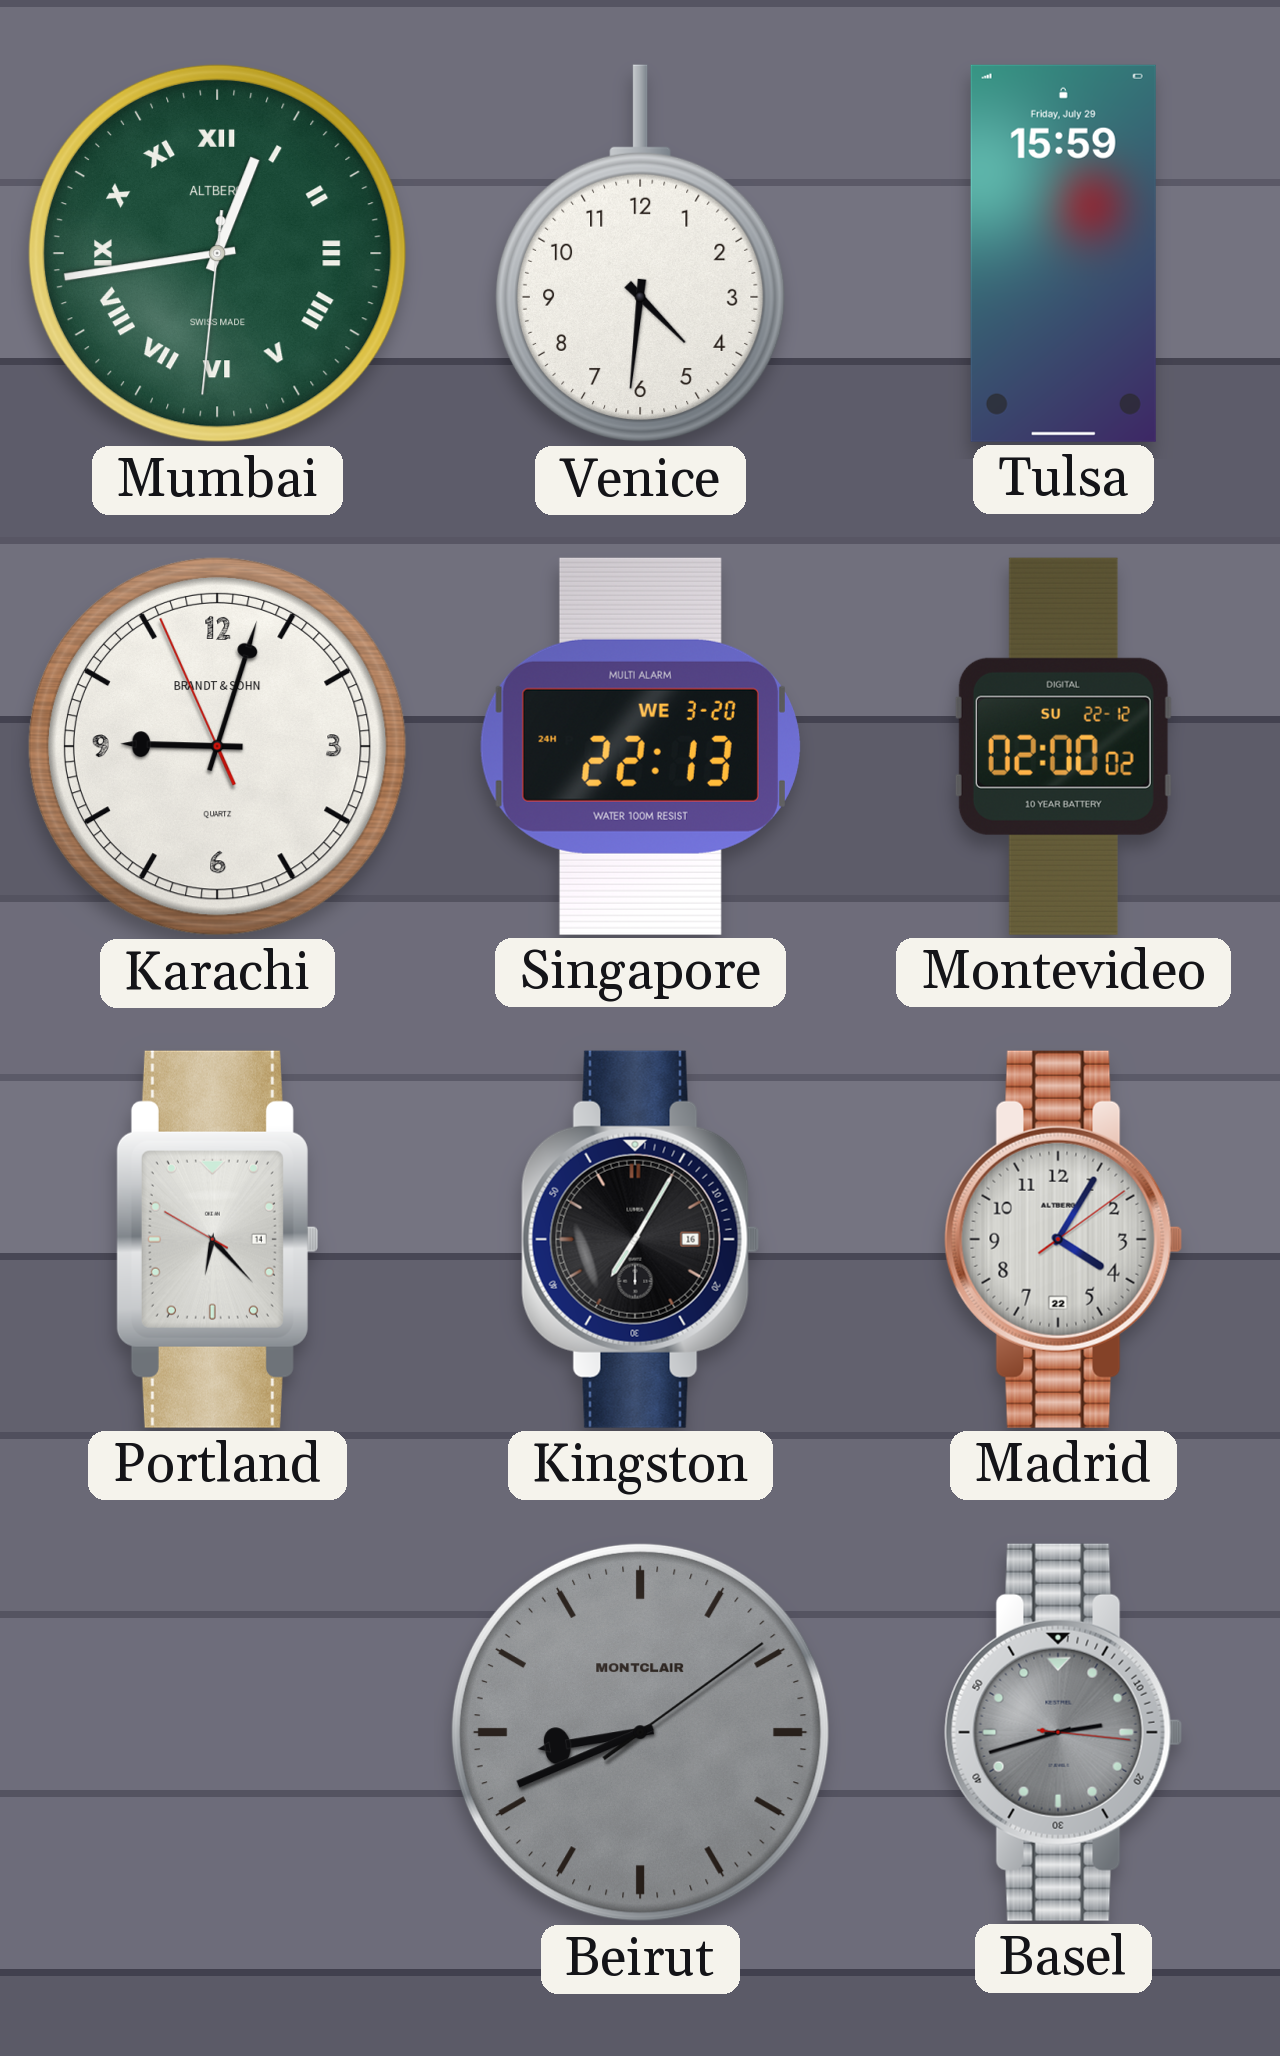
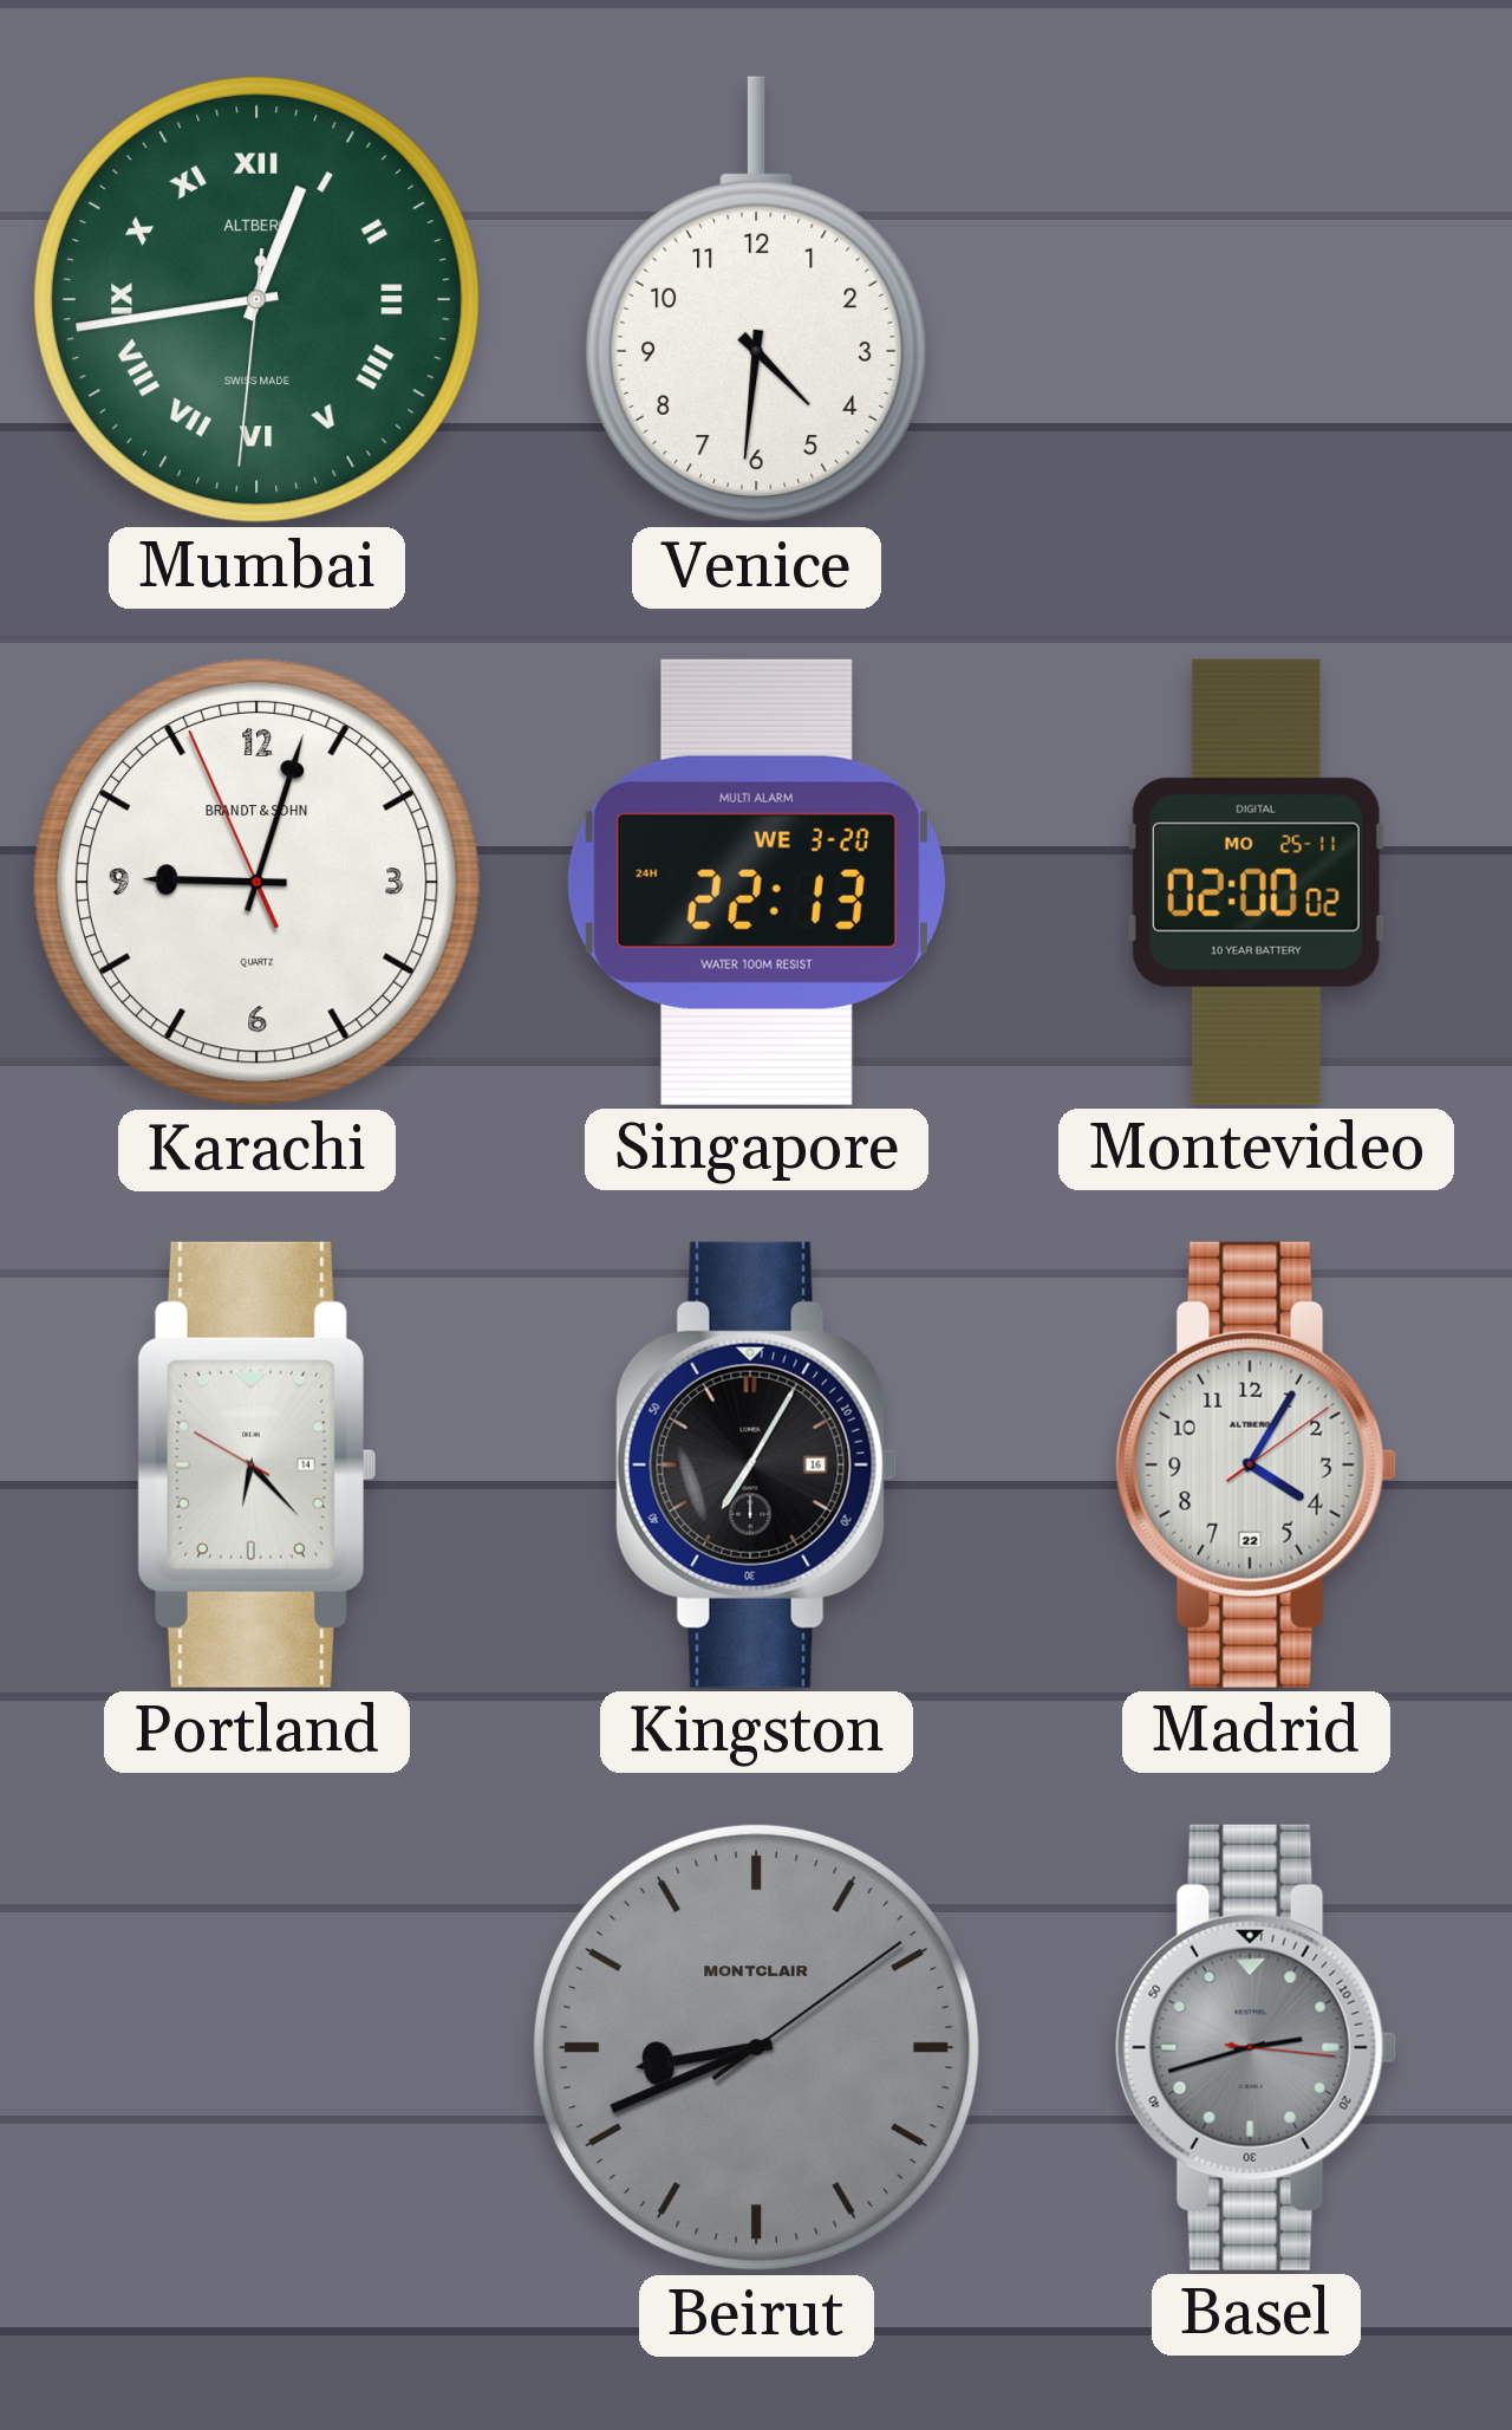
Tulsa: 15:59 -> none
Montevideo date: SU 22-12 -> MO 25-11
